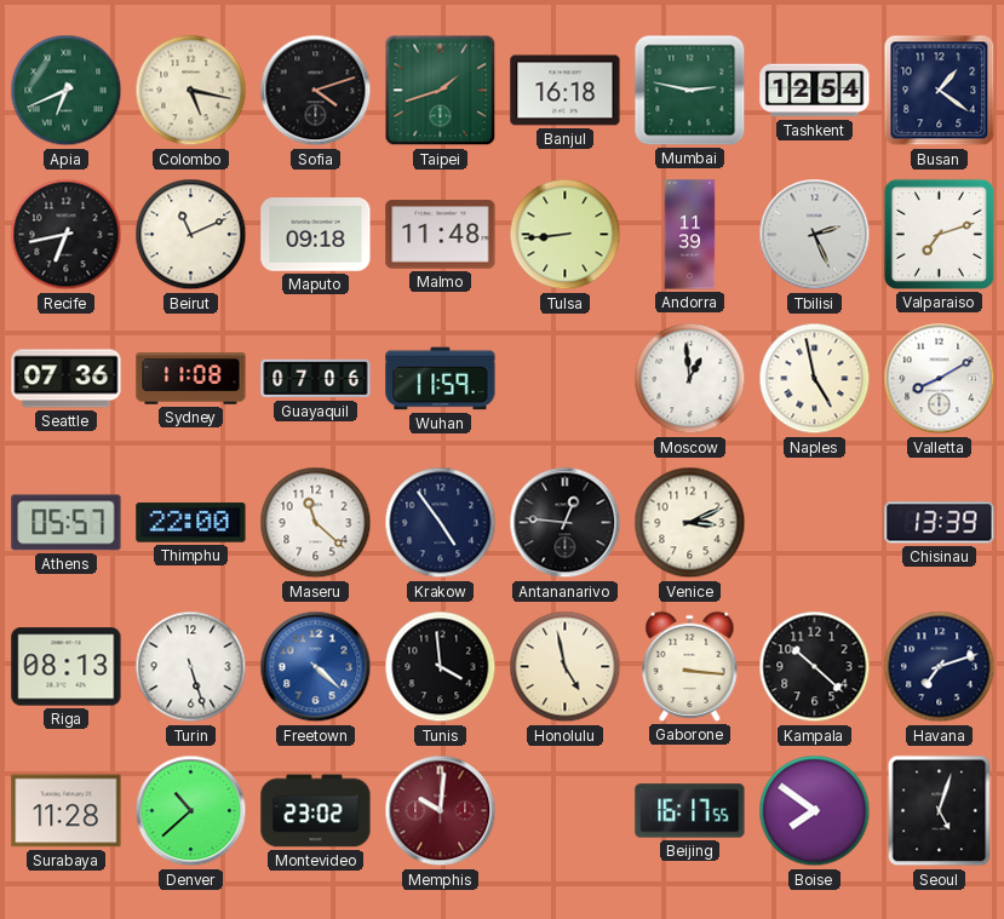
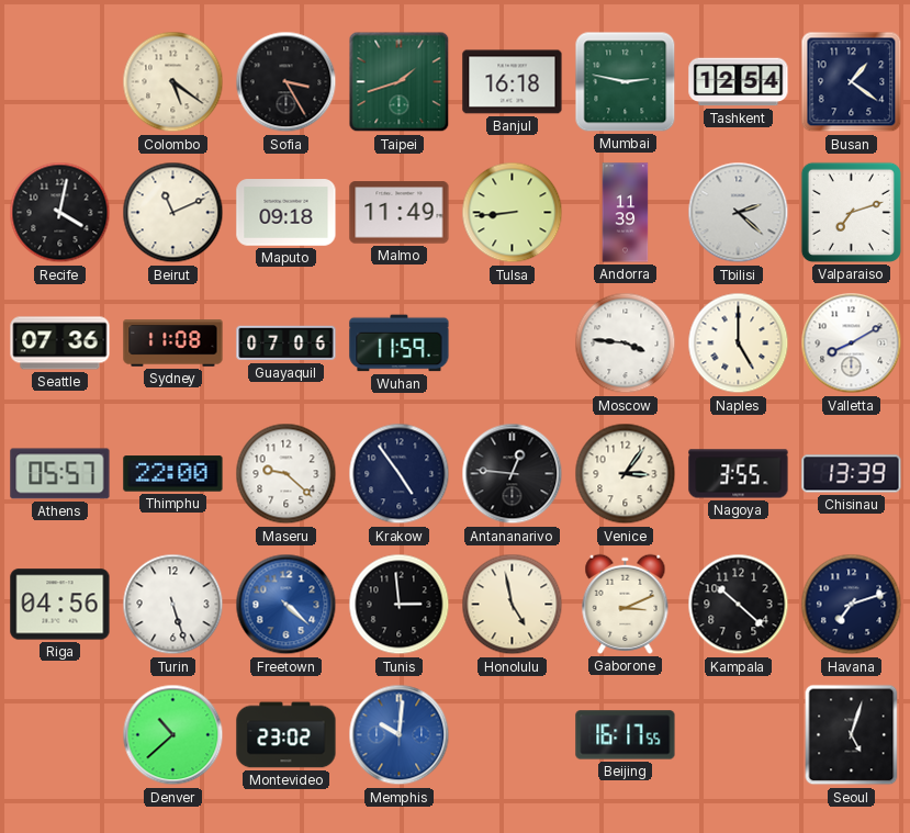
Apia: 6:41 -> none
Colombo: 5:17 -> 5:21
Sofia: 4:12 -> 3:25
Recife: 6:43 -> 4:02
Malmo: 11:48 -> 11:49
Tbilisi: 2:26 -> 2:22
Moscow: 12:59 -> 3:46
Naples: 4:58 -> 5:00
Maseru: 11:22 -> 9:22
Venice: 3:11 -> 3:06
Nagoya: none -> 3:55
Riga: 08:13 -> 04:56
Tunis: 3:59 -> 2:59
Gaborone: 3:16 -> 3:11
Surabaya: 11:28 -> none
Memphis dial: burgundy -> blue
Boise: 7:51 -> none
